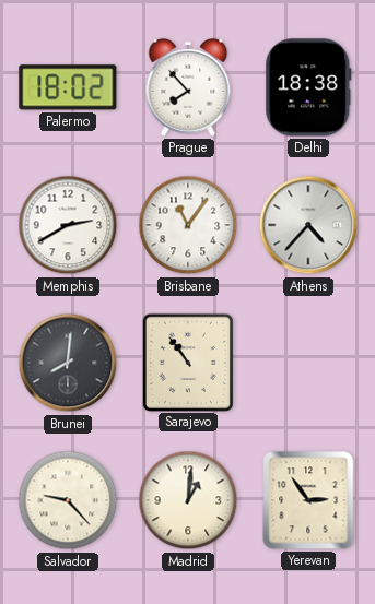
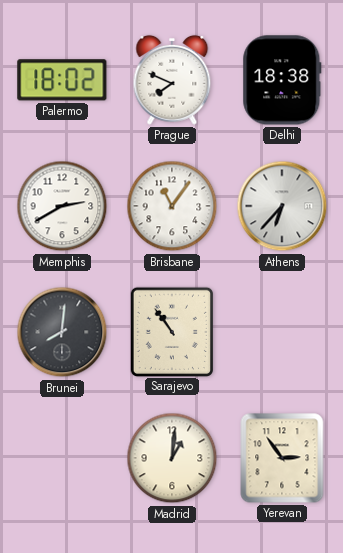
Prague: 7:53 -> 7:49
Athens: 4:37 -> 6:37
Salvador: 9:23 -> none
